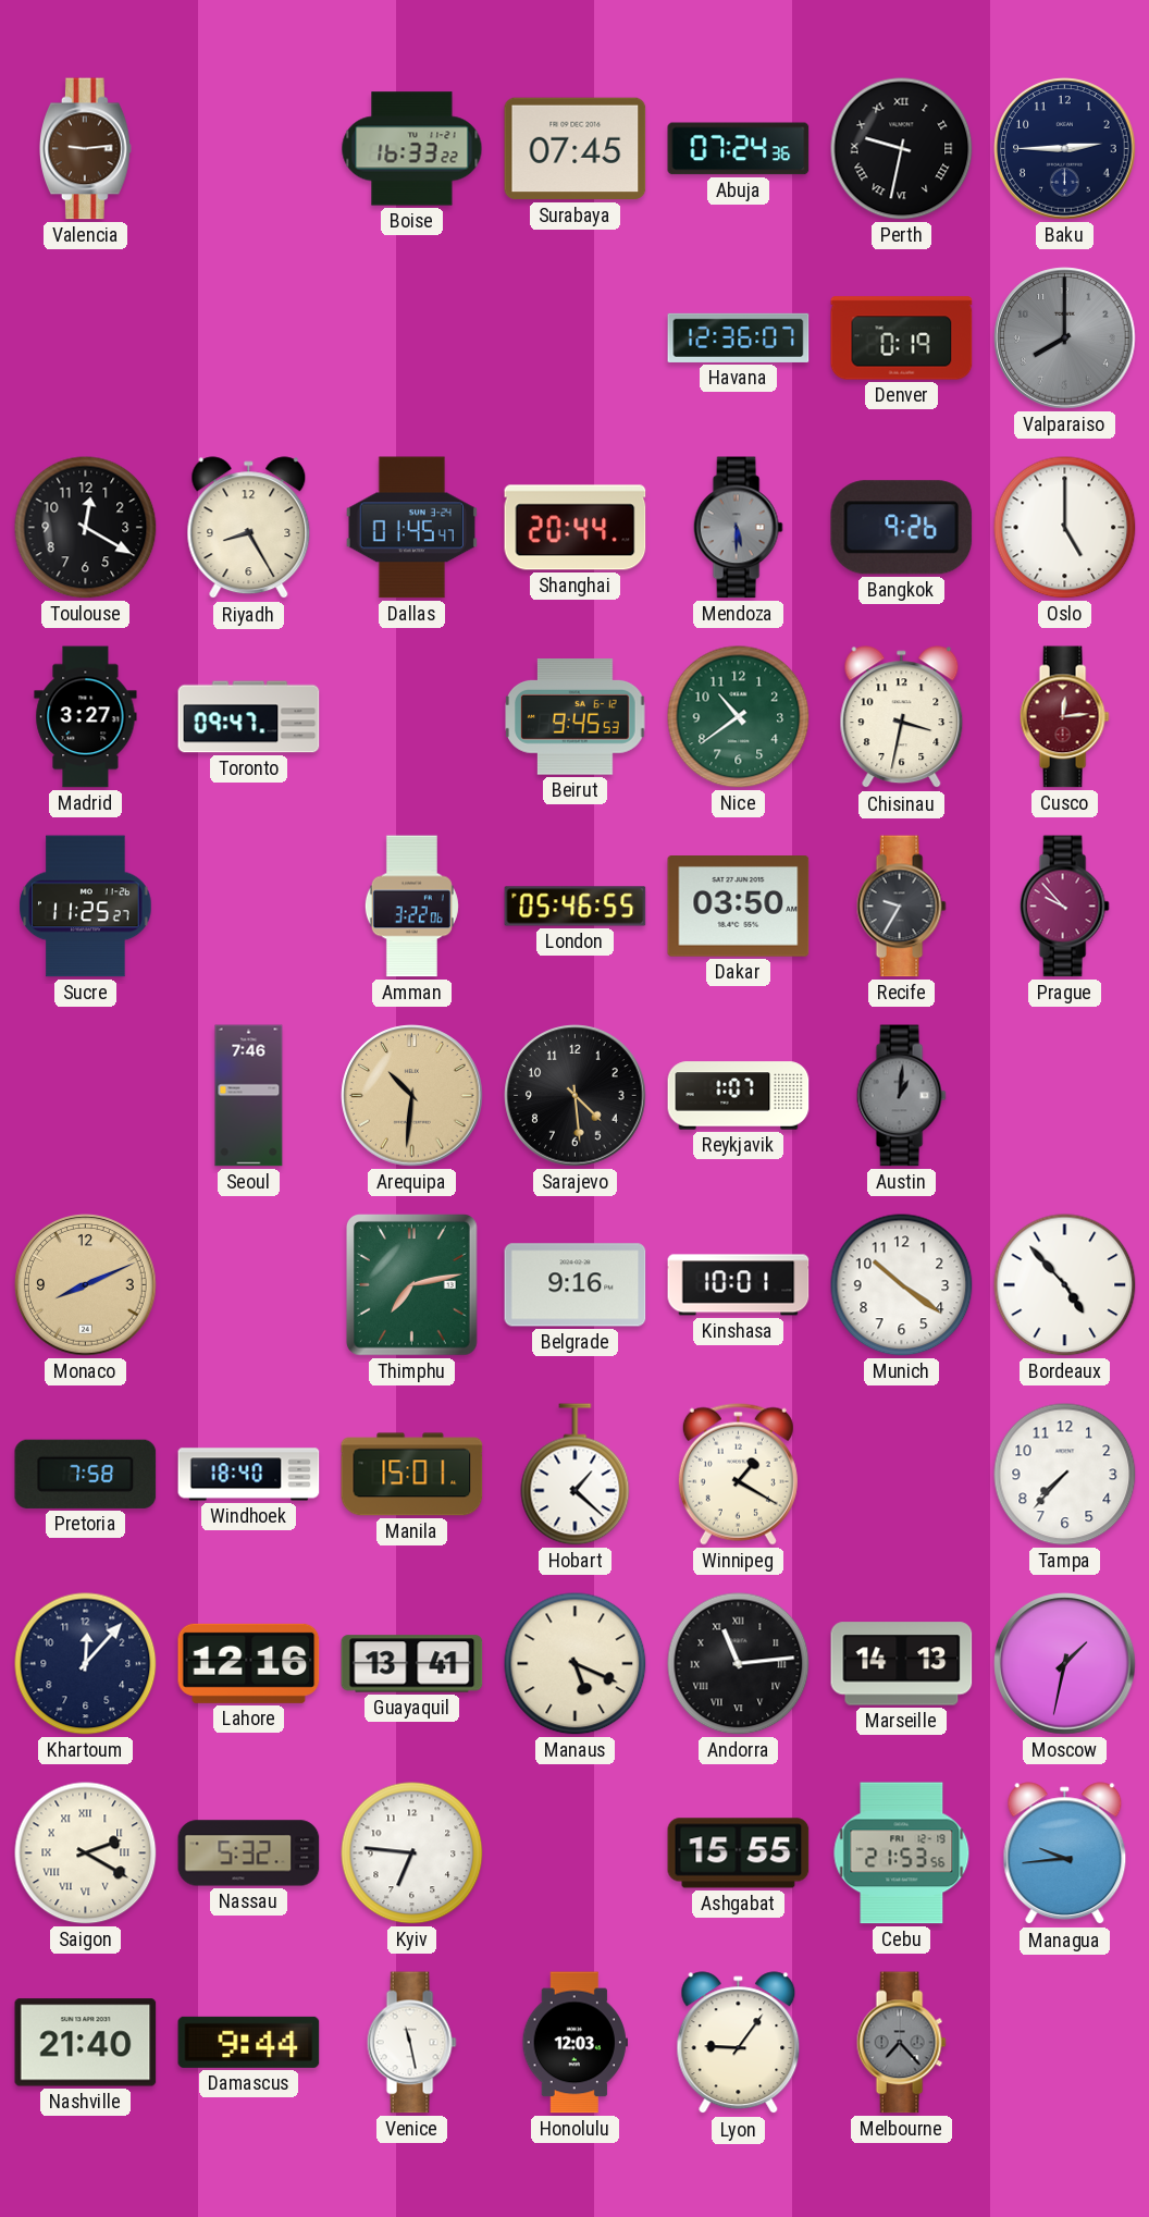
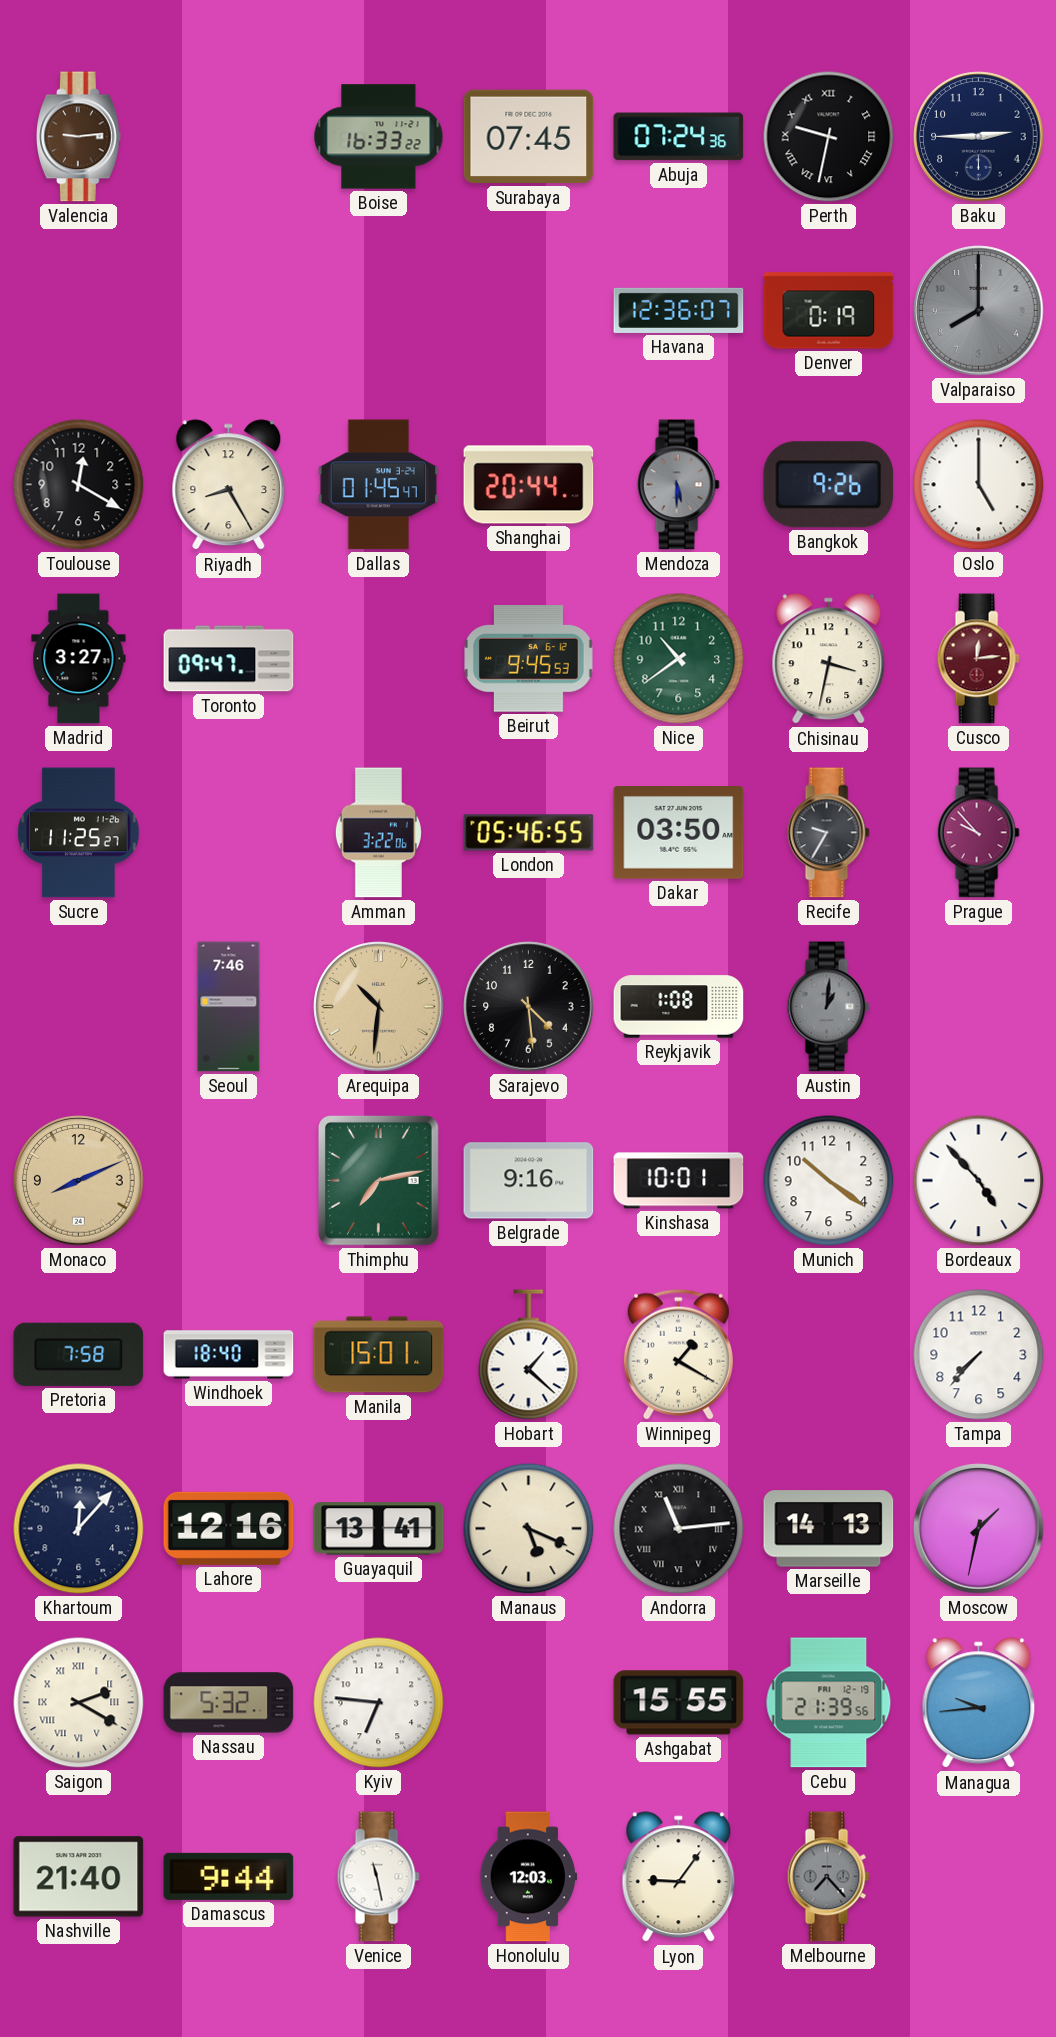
Reykjavik: 1:07 -> 1:08
Cebu: 21:53 -> 21:39
